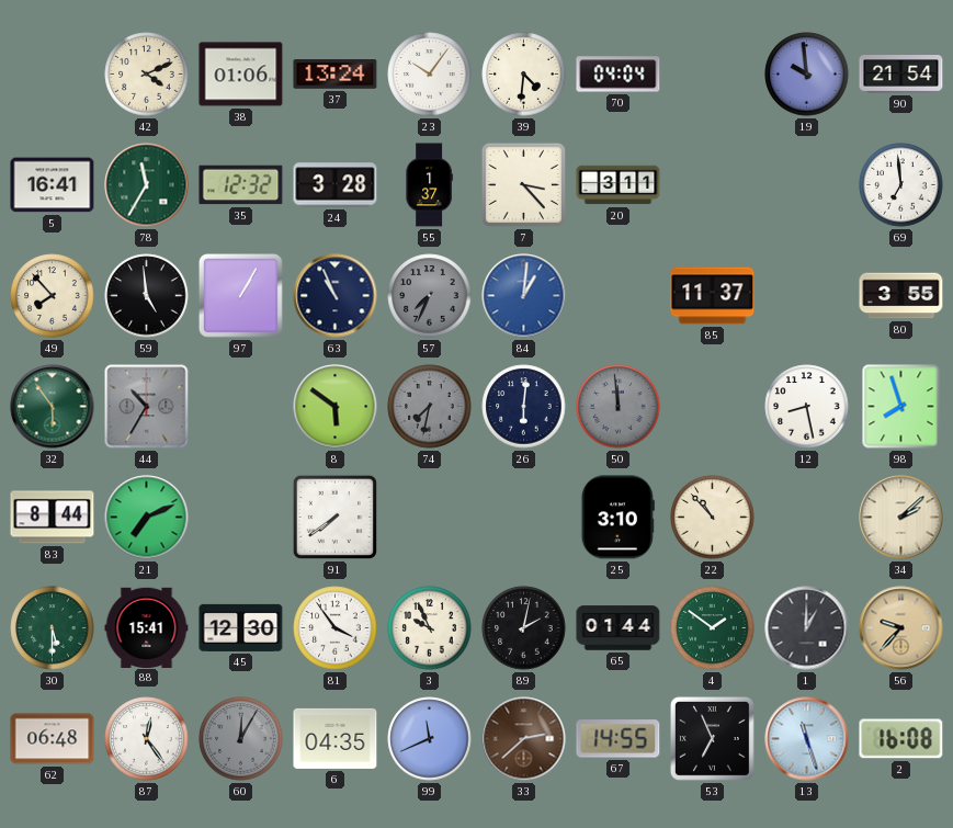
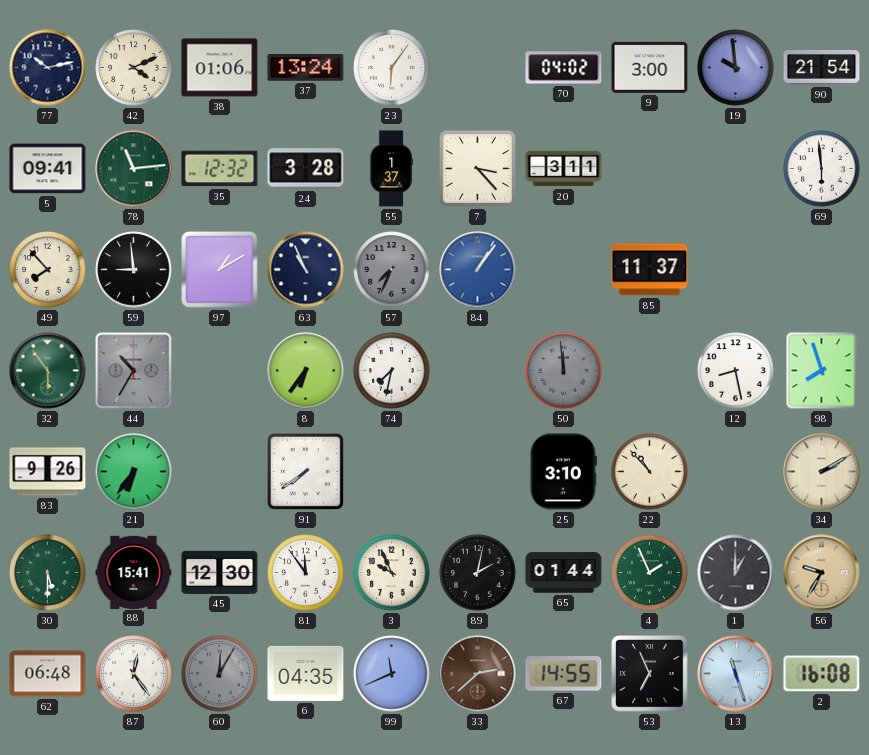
77: none -> 10:13
23: 10:06 -> 6:06
39: 4:31 -> none
70: 04:04 -> 04:02
9: none -> 3:00
5: 16:41 -> 09:41
78: 11:35 -> 11:14
69: 6:59 -> 5:59
59: 4:59 -> 8:59
97: 1:05 -> 1:10
84: 1:01 -> 1:06
80: 3:55 -> none
8: 5:51 -> 6:36
74 dial: grey -> white
26: 6:01 -> none
83: 8:44 -> 9:26
21: 7:11 -> 6:36
34: 2:08 -> 2:10
81: 3:54 -> 11:54
4: 1:51 -> 1:56
56: 9:37 -> 9:35
